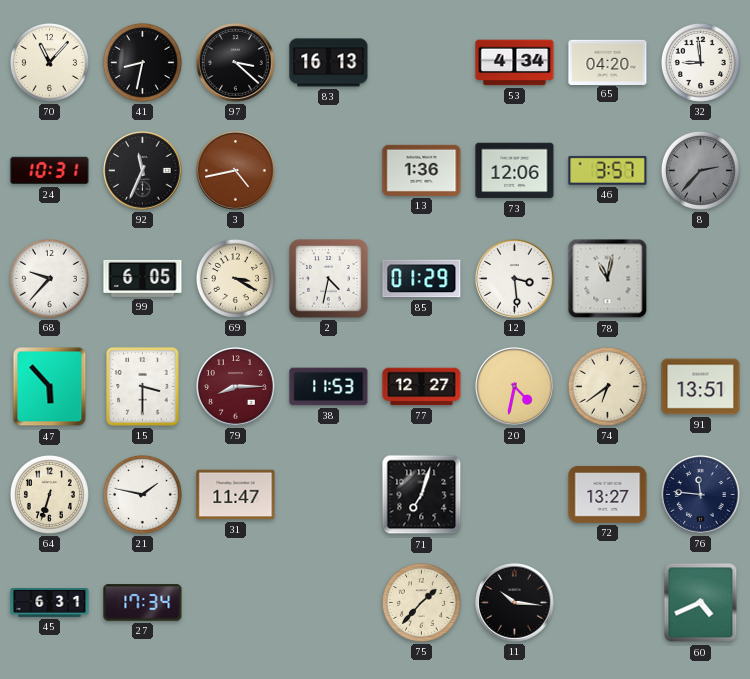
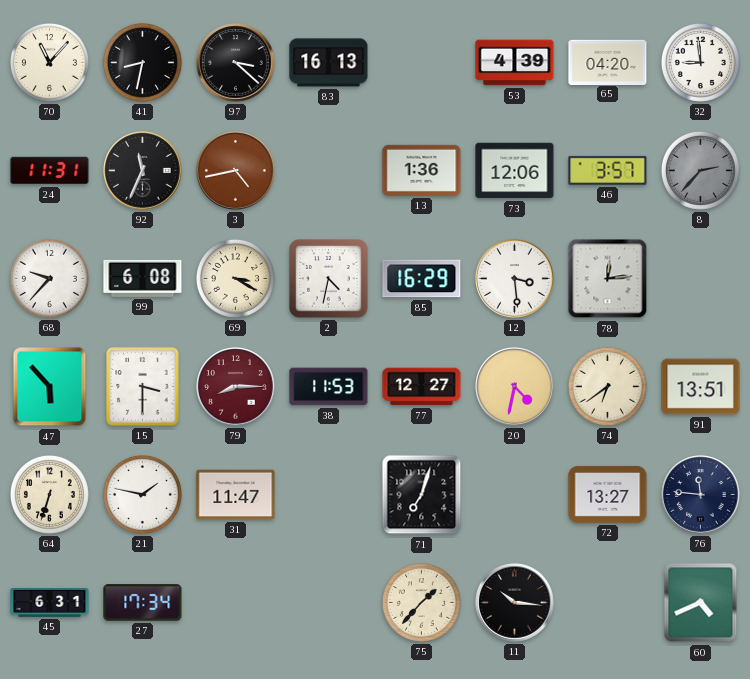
53: 4:34 -> 4:39
24: 10:31 -> 11:31
99: 6:05 -> 6:08
85: 01:29 -> 16:29
78: 11:02 -> 12:14
